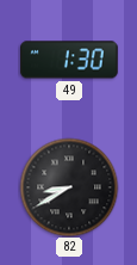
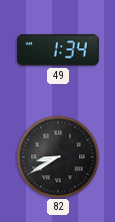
49: 1:30 -> 1:34
